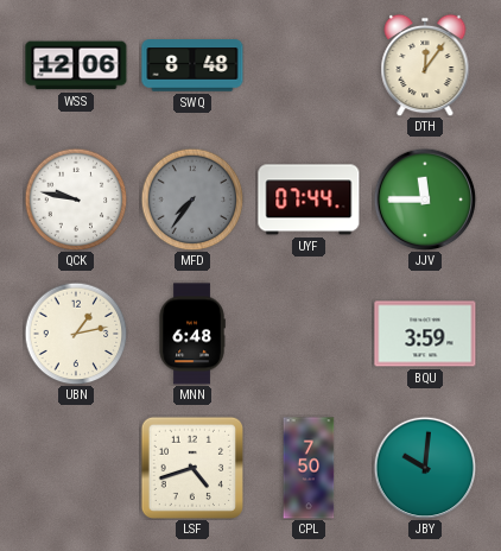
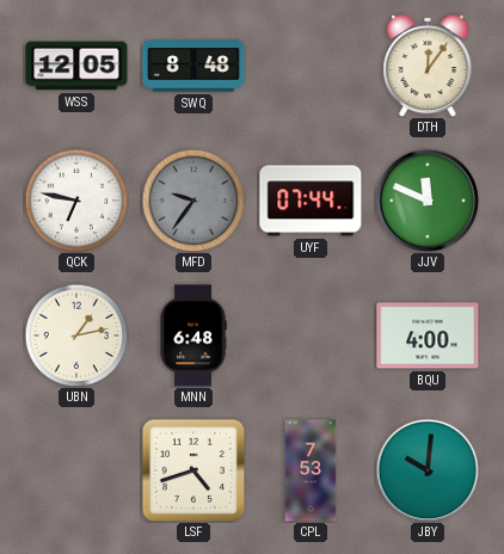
WSS: 12:06 -> 12:05
QCK: 9:47 -> 6:47
MFD: 7:36 -> 9:36
JJV: 11:45 -> 11:49
BQU: 3:59 -> 4:00
CPL: 7:50 -> 7:53
